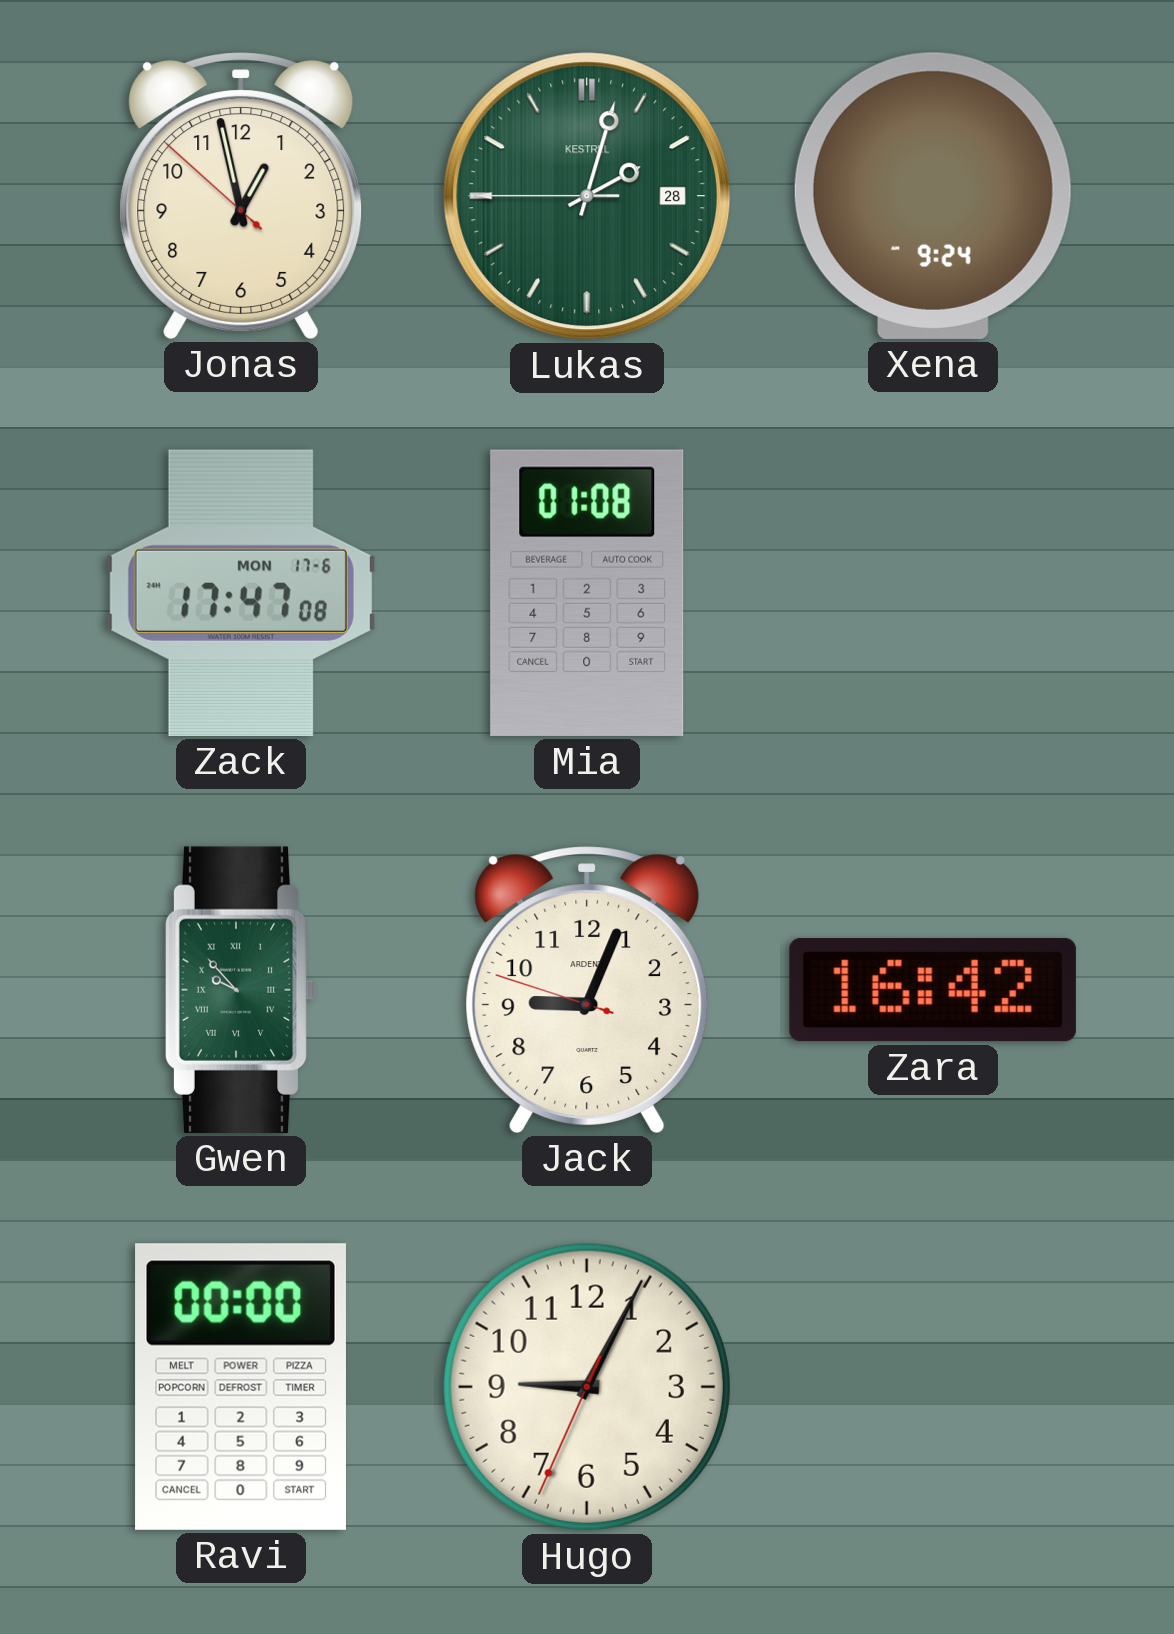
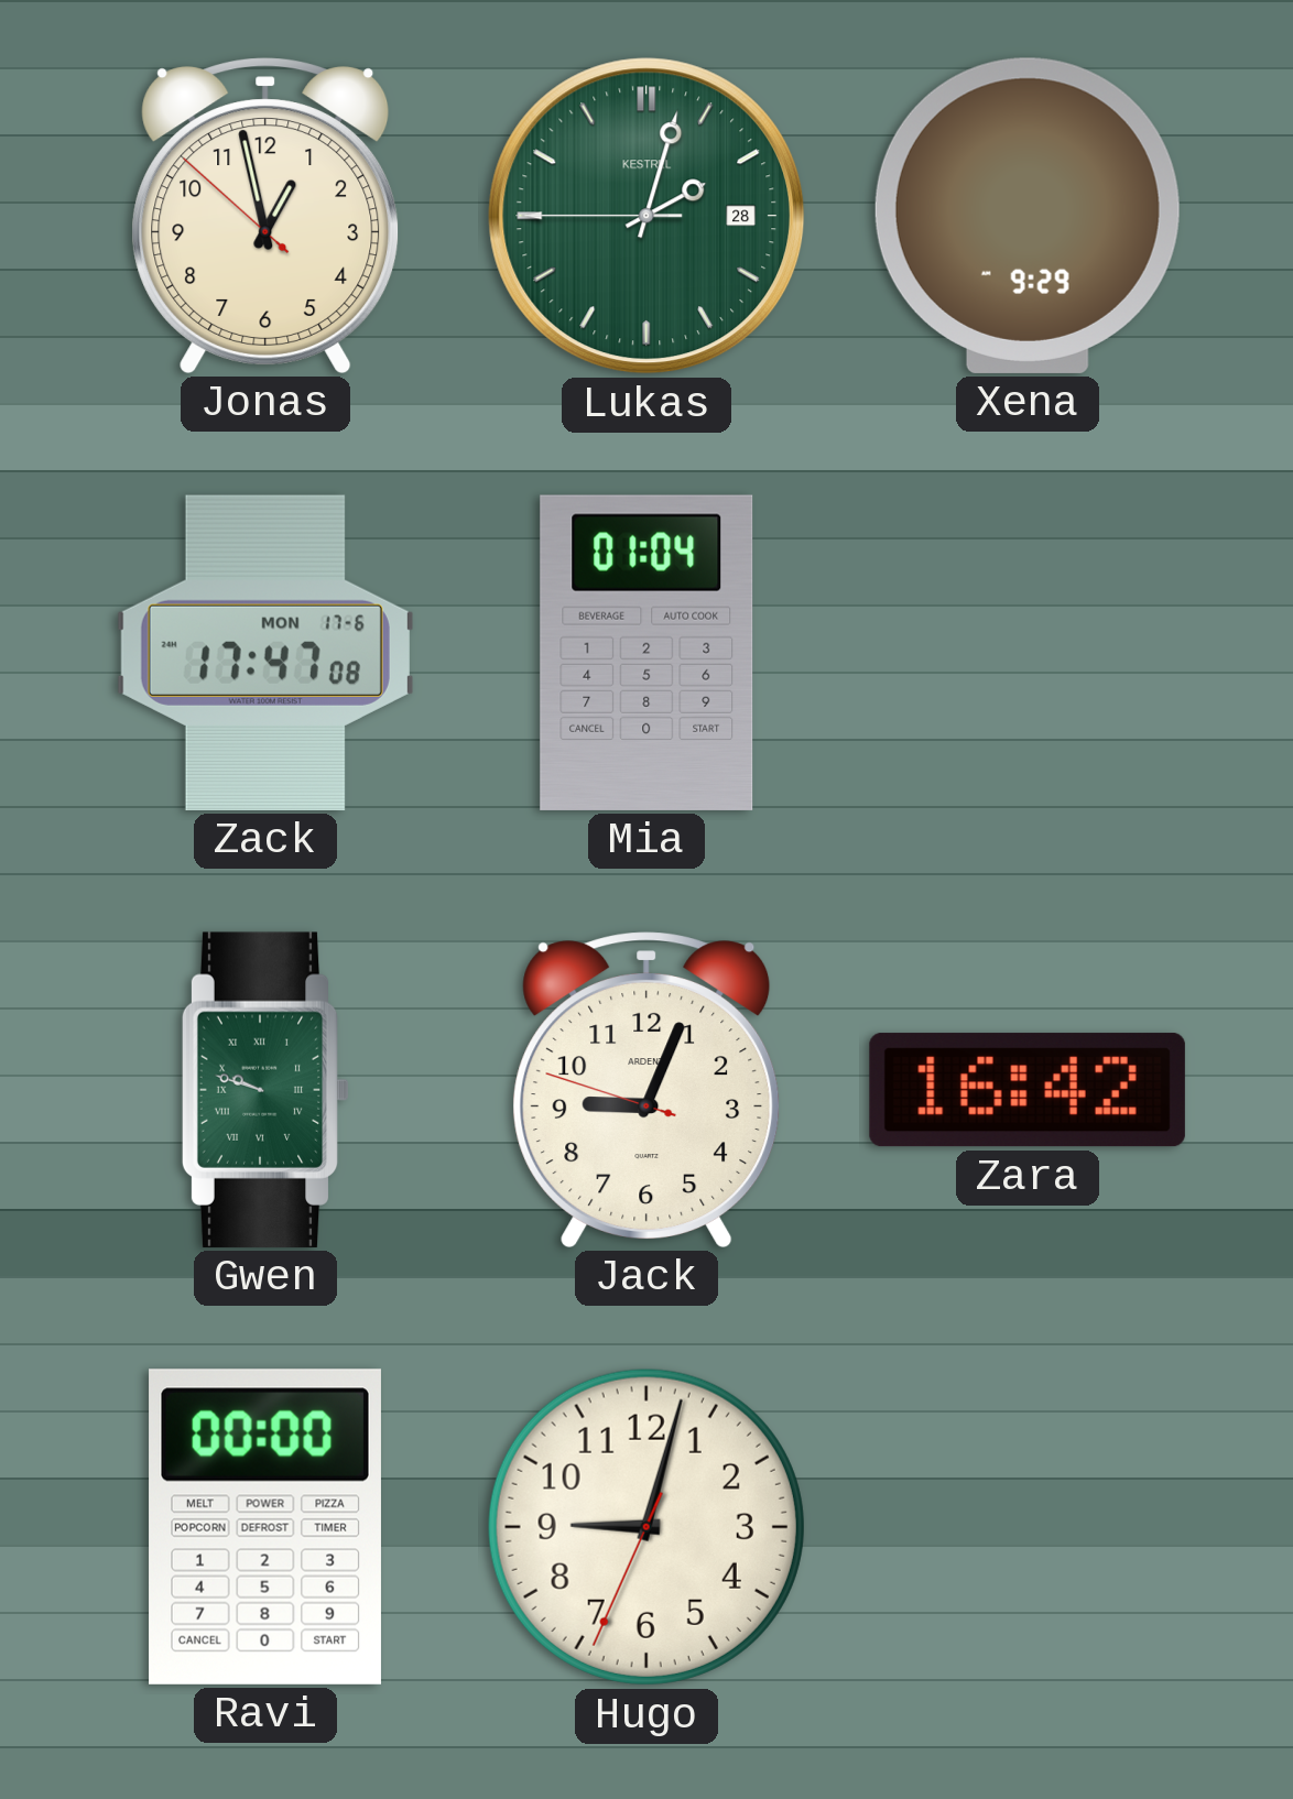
Xena: 9:24 -> 9:29
Mia: 01:08 -> 01:04
Gwen: 9:53 -> 9:48
Hugo: 9:04 -> 9:02
